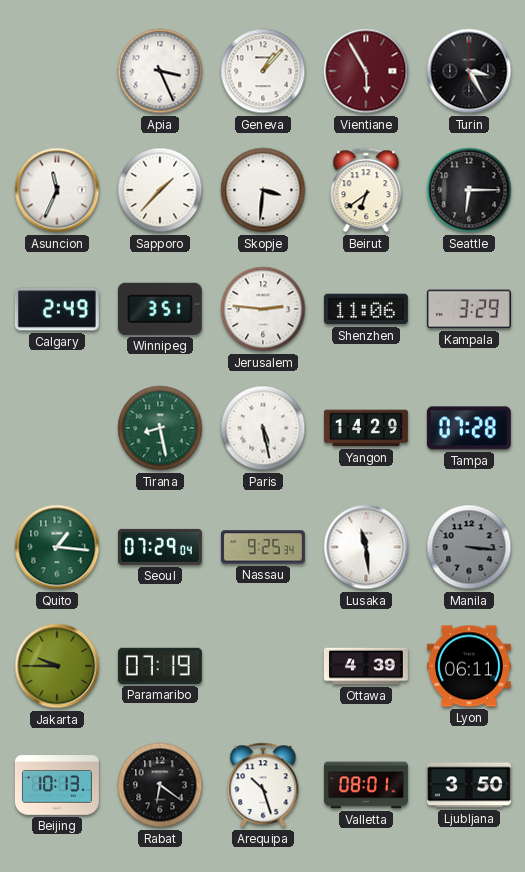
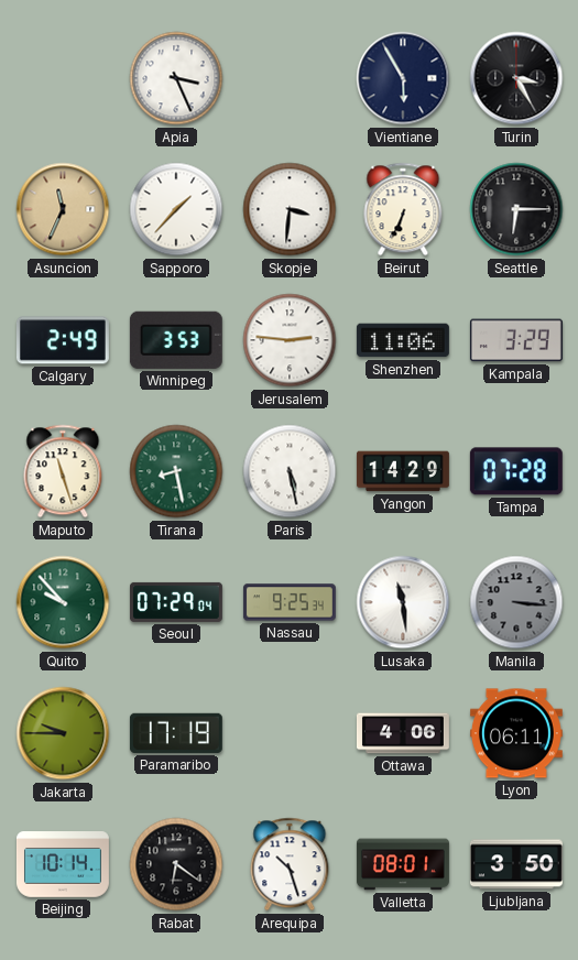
Geneva: 1:07 -> none
Vientiane dial: burgundy -> navy
Asuncion dial: white -> champagne
Beirut: 6:39 -> 6:34
Winnipeg: 3:51 -> 3:53
Maputo: none -> 11:27
Quito: 1:16 -> 9:53
Paramaribo: 07:19 -> 17:19
Ottawa: 4:39 -> 4:06
Beijing: 10:13 -> 10:14
